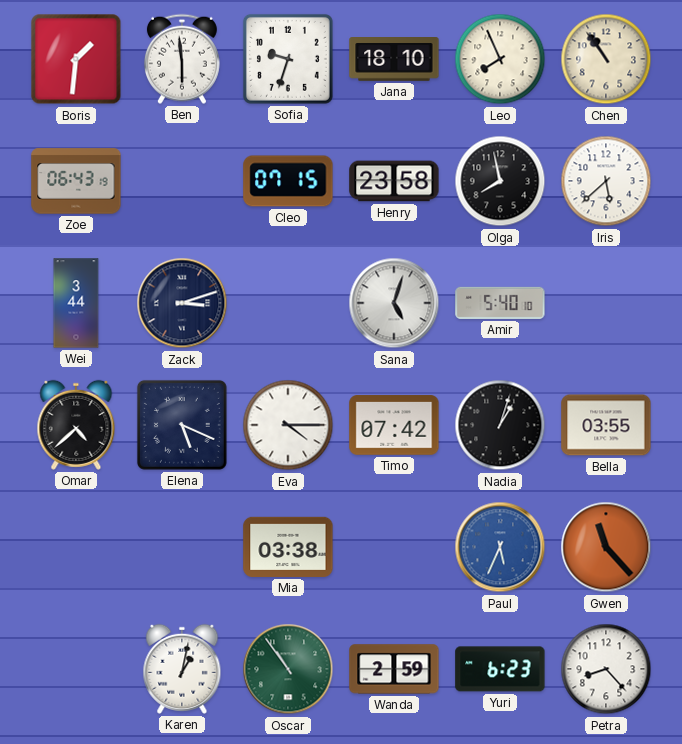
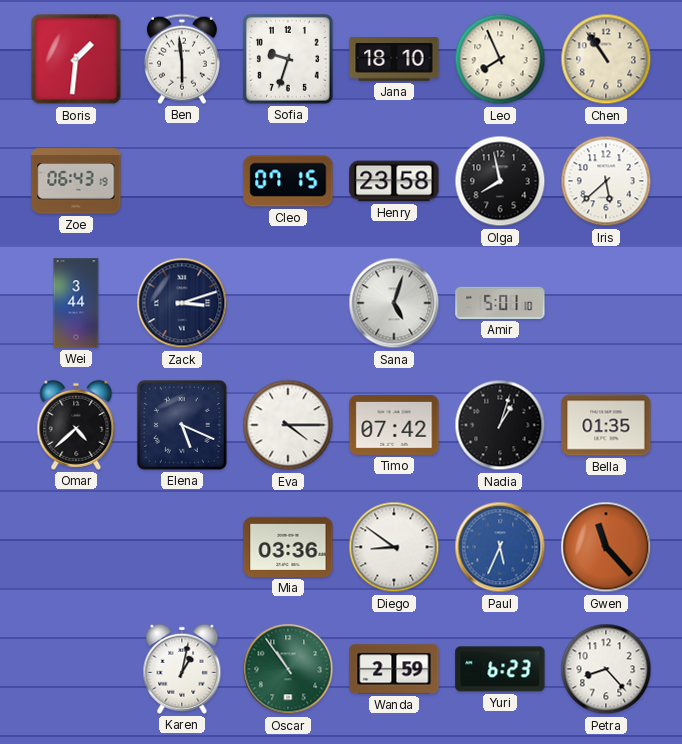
Amir: 5:40 -> 5:01
Bella: 03:55 -> 01:35
Mia: 03:38 -> 03:36
Diego: none -> 8:51
